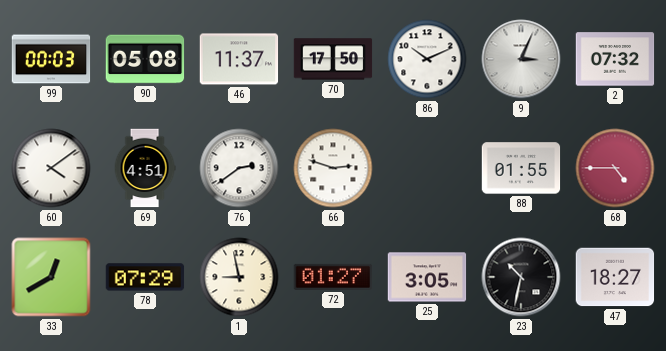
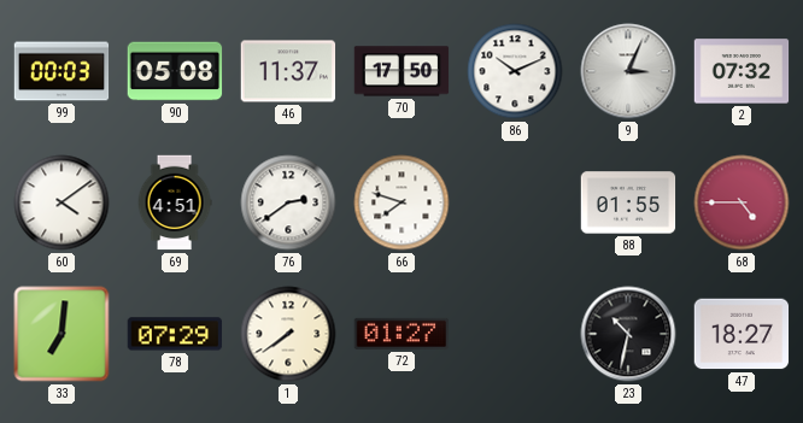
66: 2:48 -> 7:48
33: 12:40 -> 7:01
1: 8:58 -> 7:39
25: 3:05 -> none
